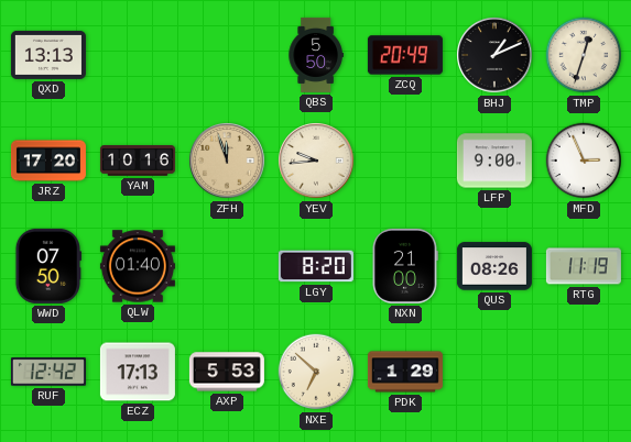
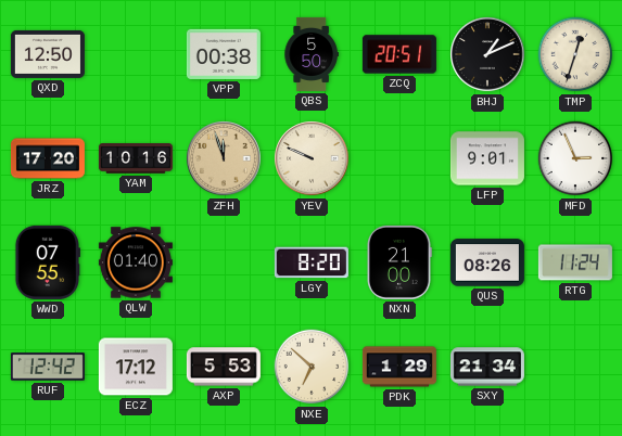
QXD: 13:13 -> 12:50
VPP: none -> 00:38
ZCQ: 20:49 -> 20:51
YEV: 9:44 -> 9:49
LFP: 9:00 -> 9:01
WWD: 07:50 -> 07:55
RTG: 11:19 -> 11:24
ECZ: 17:13 -> 17:12
SXY: none -> 21:34
